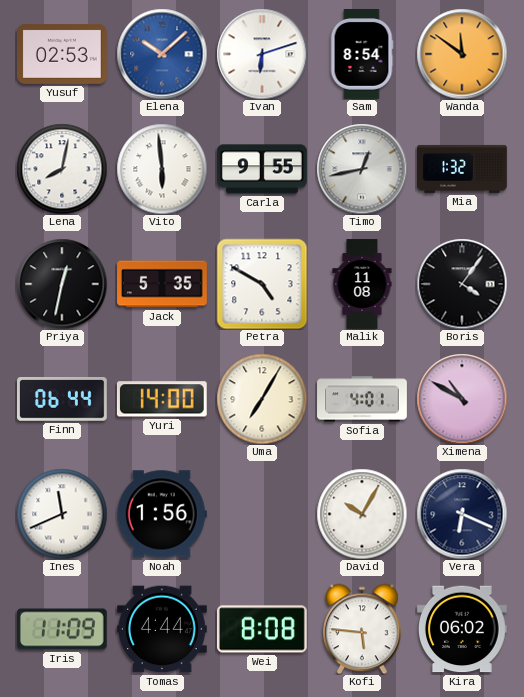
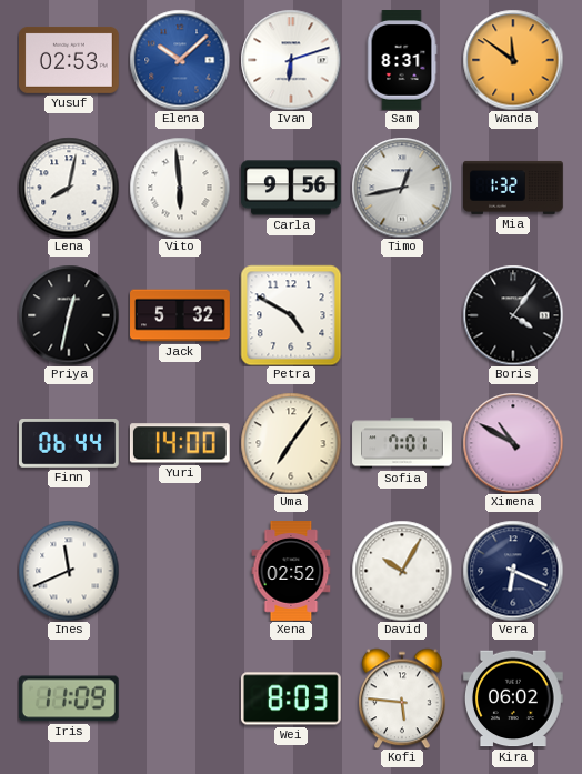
Sam: 8:54 -> 8:31
Carla: 9:55 -> 9:56
Jack: 5:35 -> 5:32
Malik: 11:08 -> none
Uma: 7:05 -> 7:06
Sofia: 4:01 -> 7:01
Noah: 1:56 -> none
Xena: none -> 02:52
Tomas: 4:44 -> none
Wei: 8:08 -> 8:03
